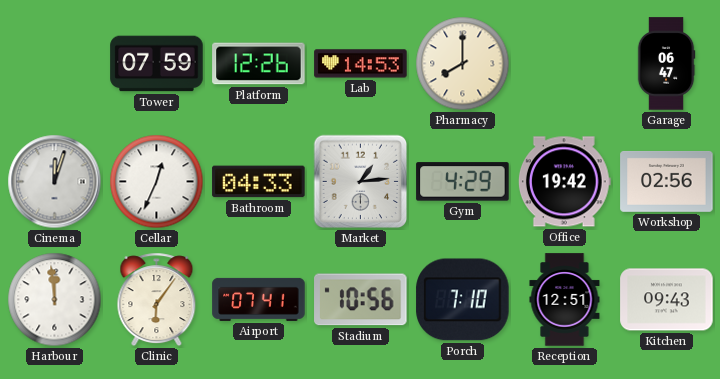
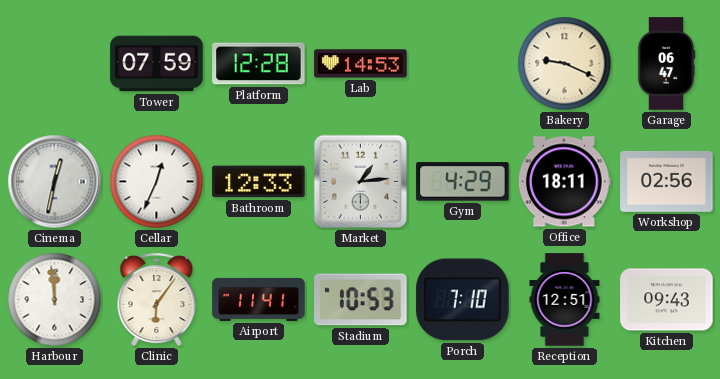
Platform: 12:26 -> 12:28
Pharmacy: 8:00 -> none
Bakery: none -> 9:19
Cinema: 12:03 -> 12:32
Bathroom: 04:33 -> 12:33
Office: 19:42 -> 18:11
Airport: 07:41 -> 11:41
Stadium: 10:56 -> 10:53
